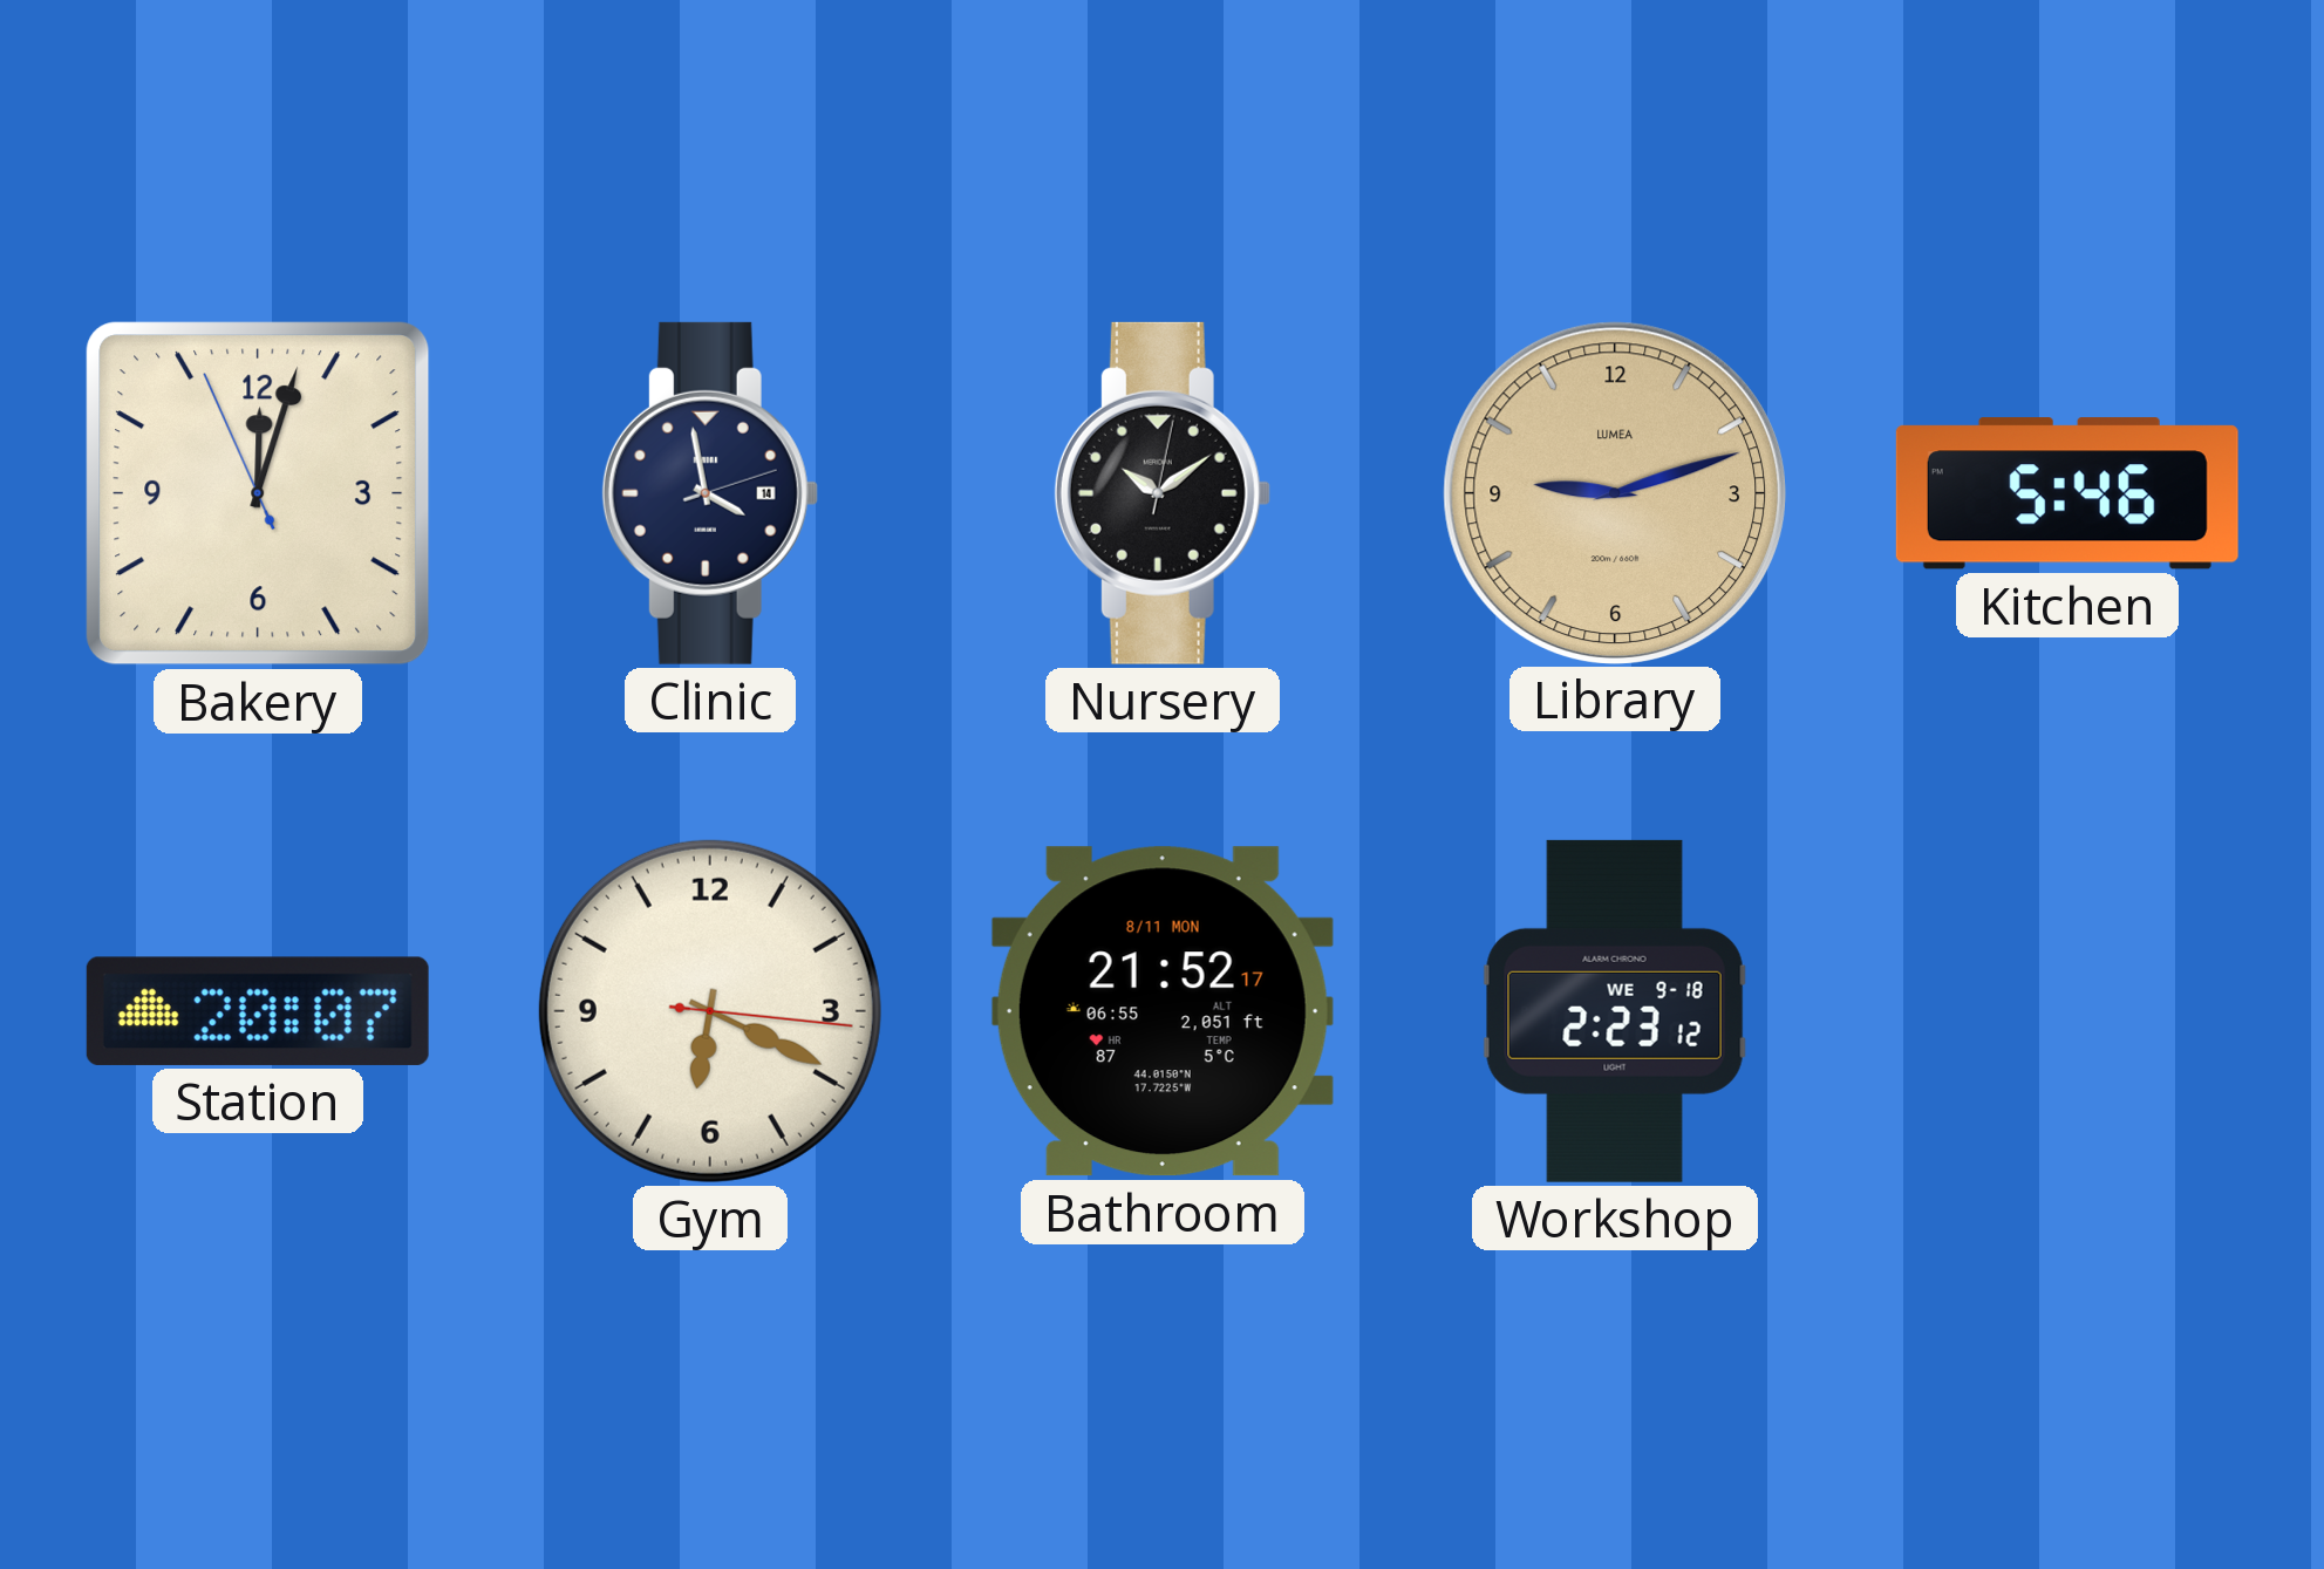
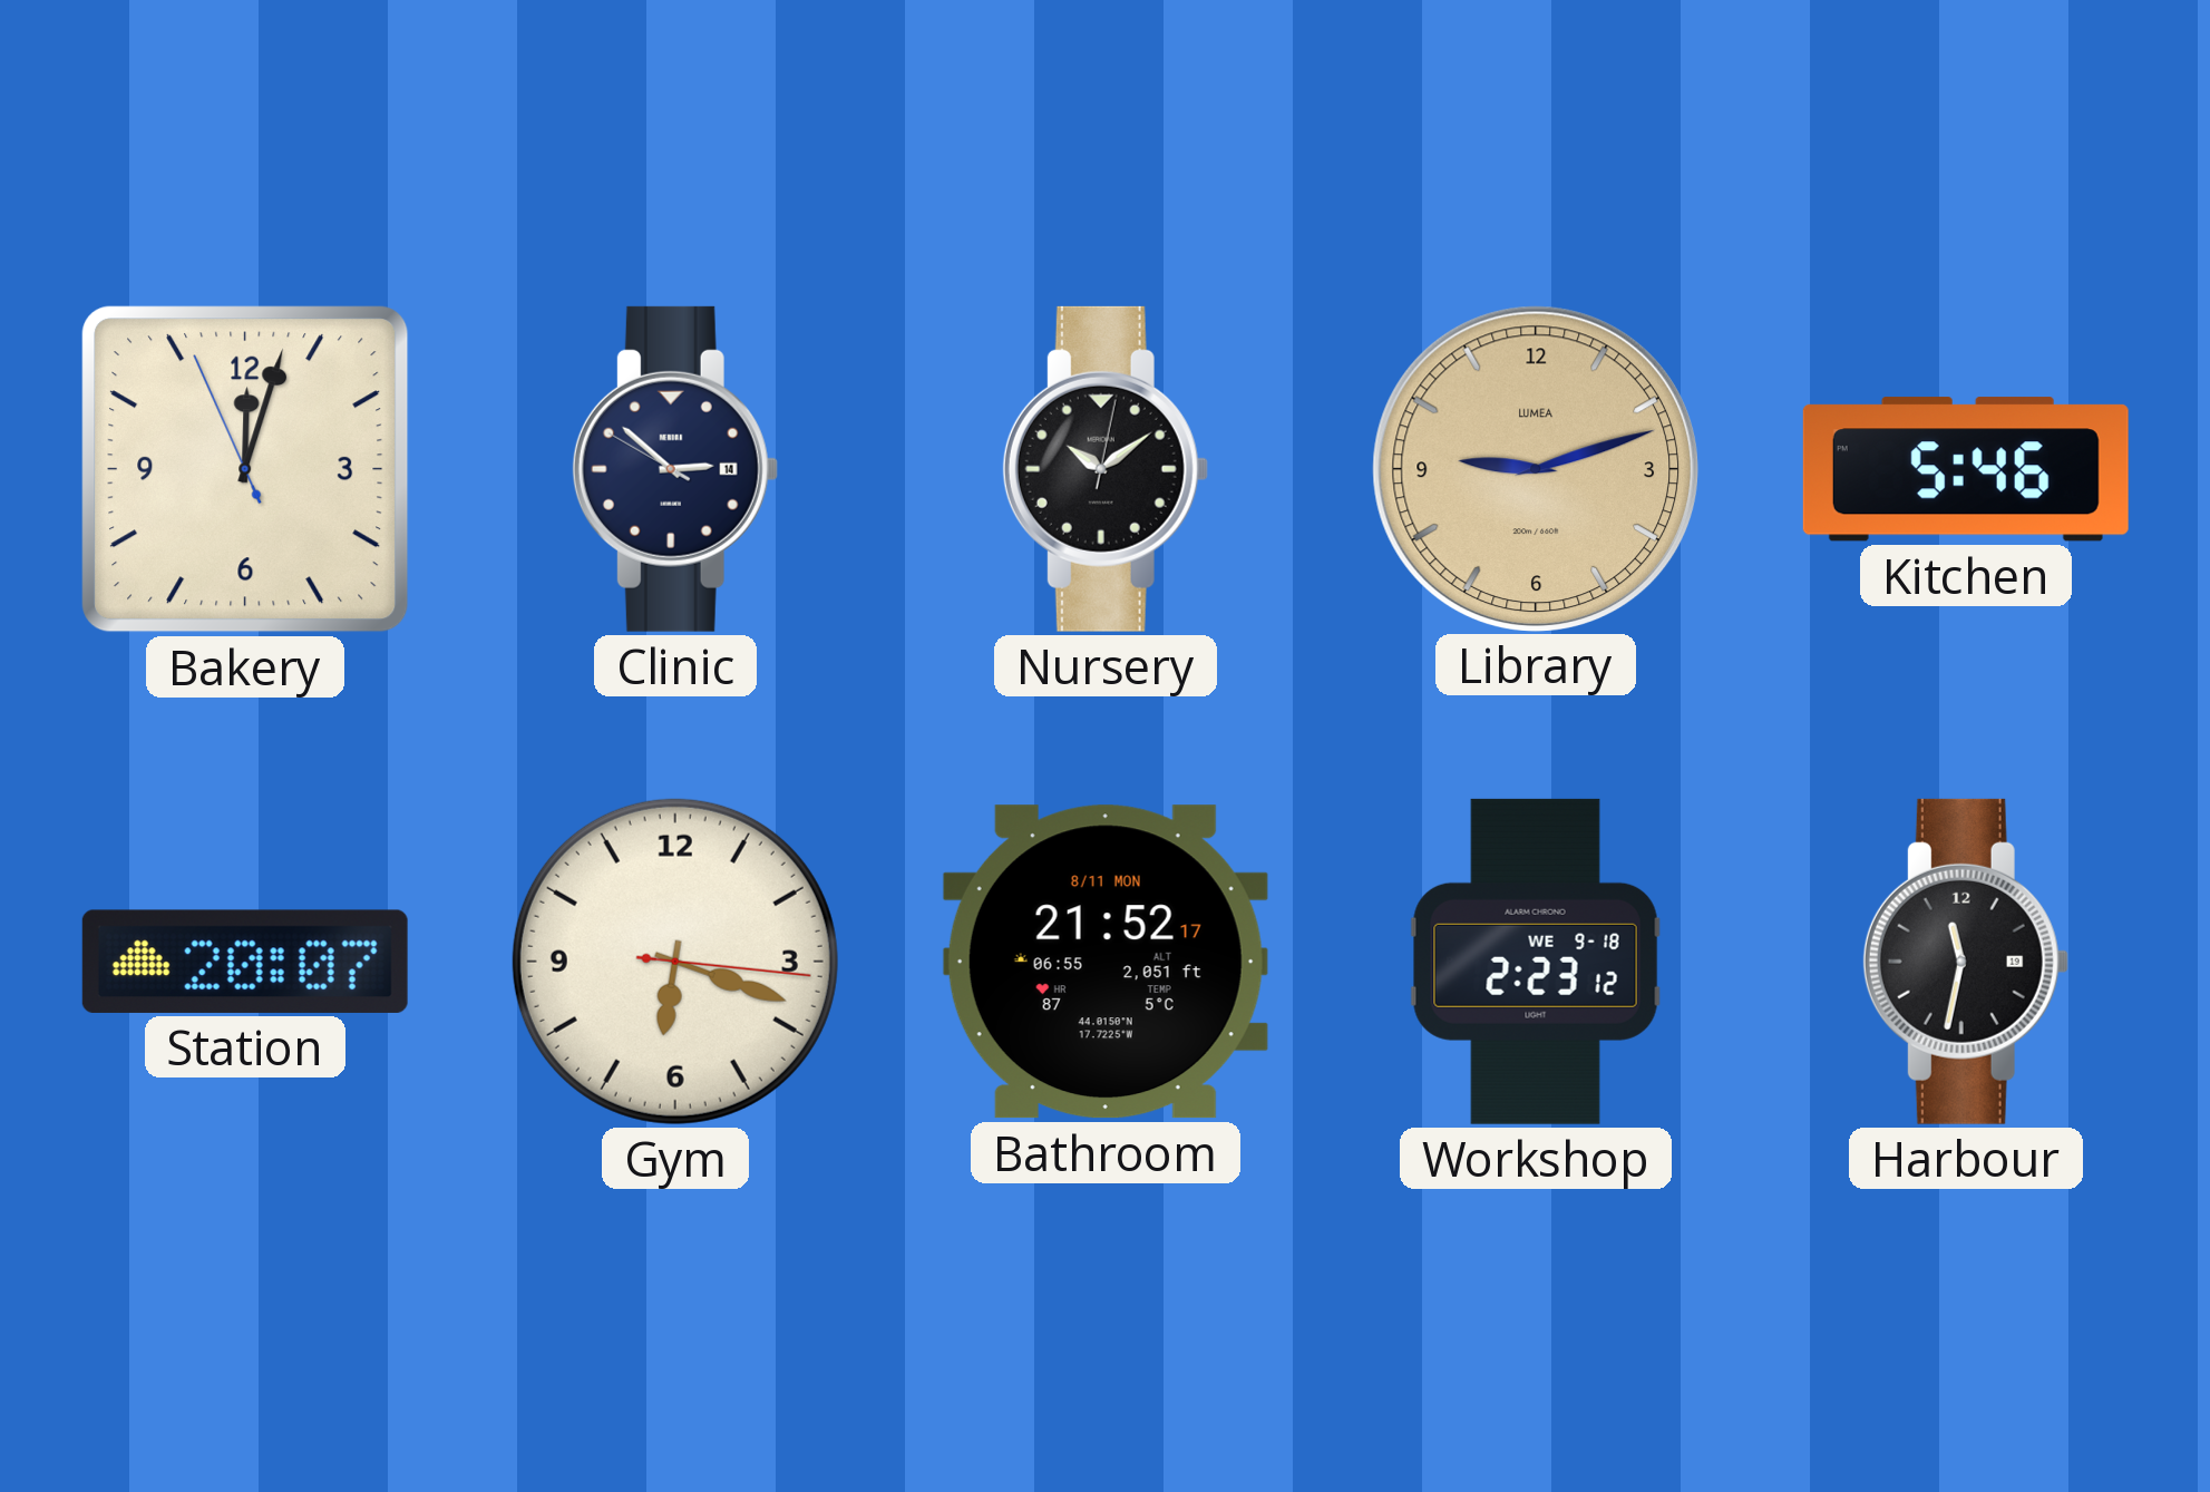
Clinic: 3:58 -> 2:51
Gym: 6:19 -> 6:18
Harbour: none -> 11:32
